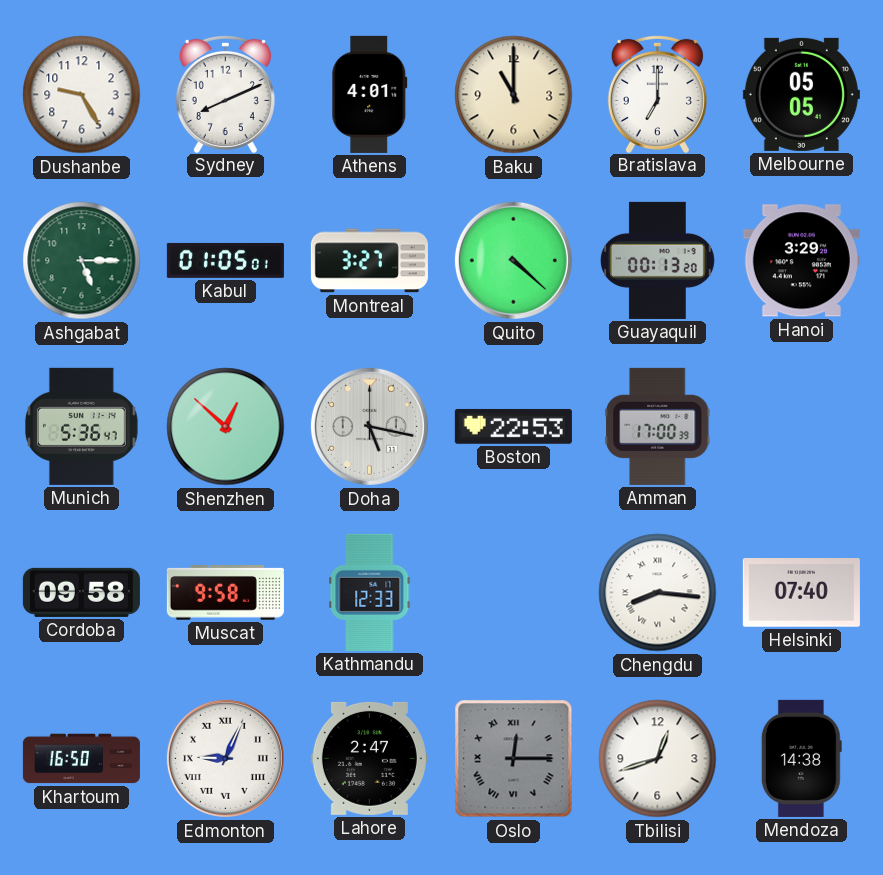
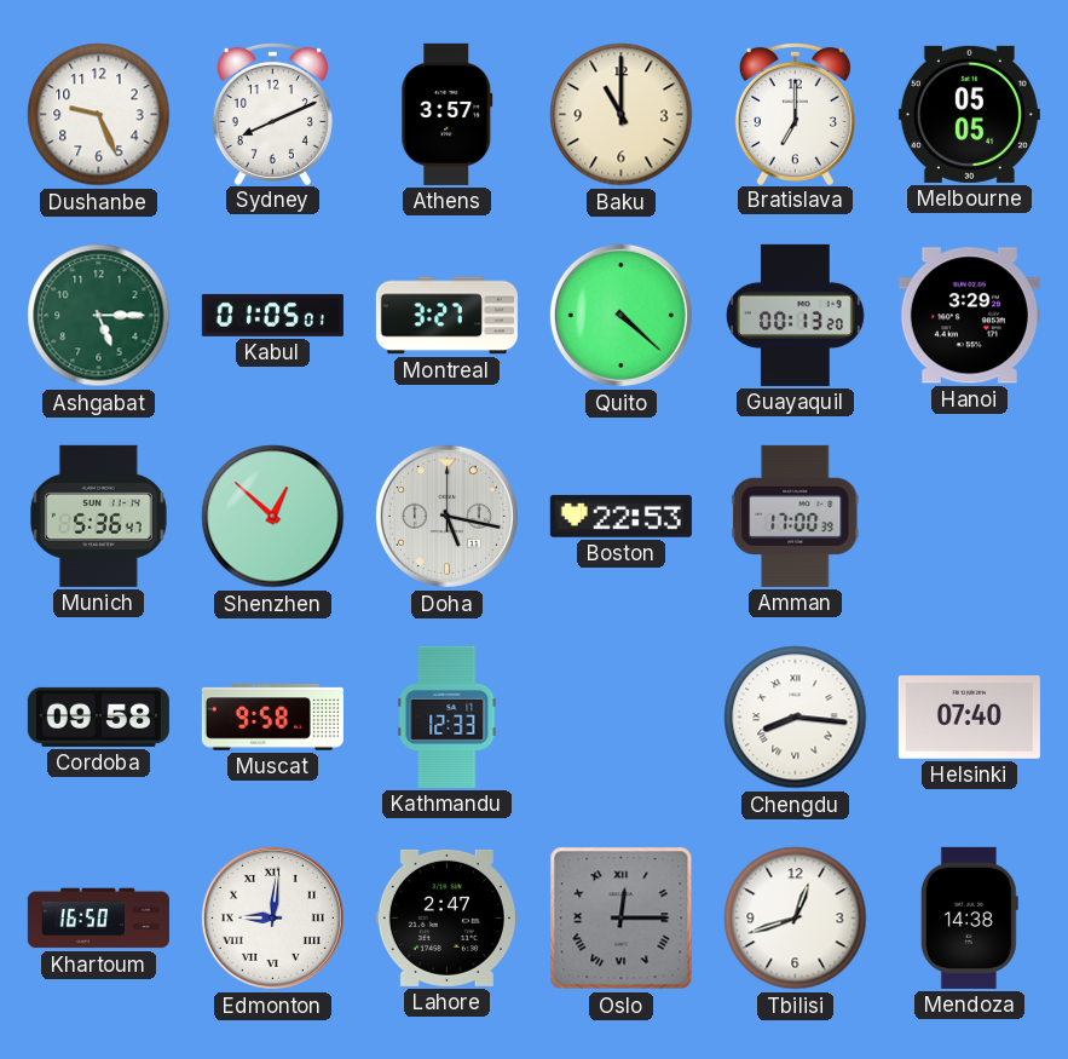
Dushanbe: 9:25 -> 9:26
Athens: 4:01 -> 3:57
Edmonton: 9:04 -> 9:01
